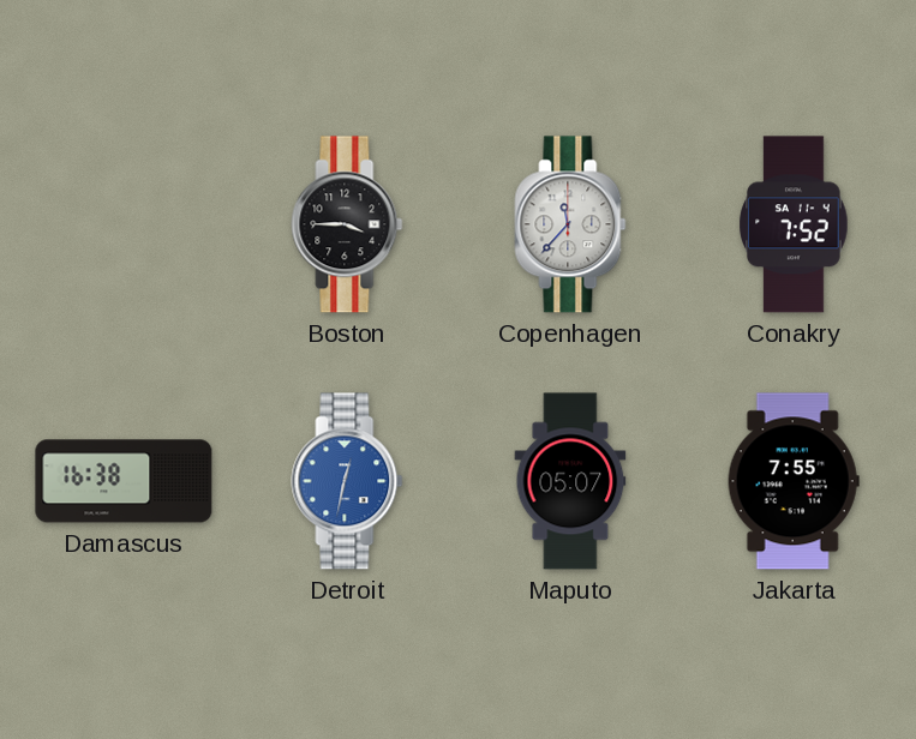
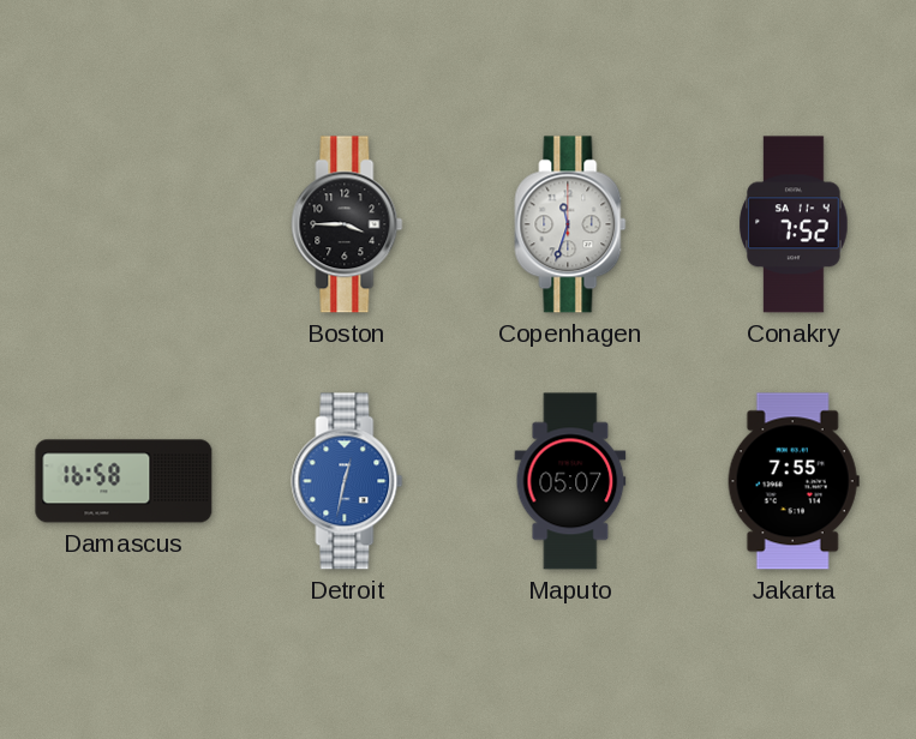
Copenhagen: 11:37 -> 11:33
Damascus: 16:38 -> 16:58
